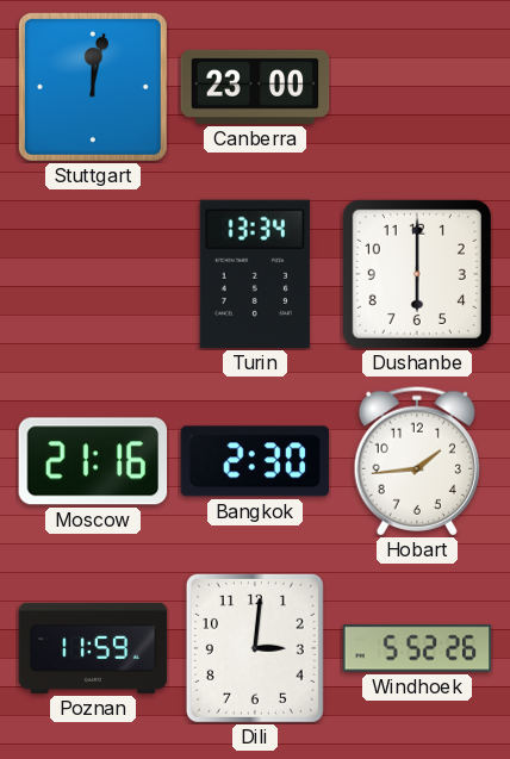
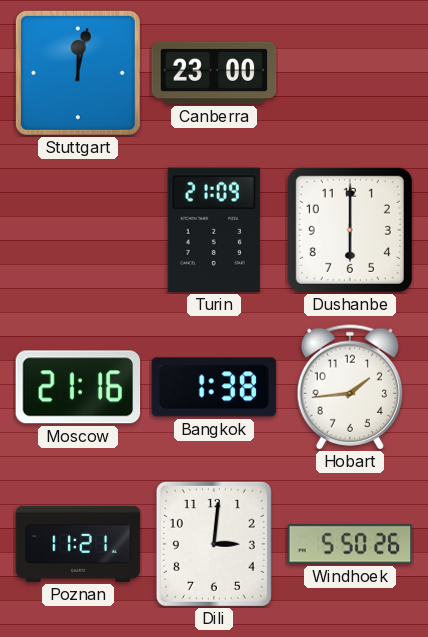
Turin: 13:34 -> 21:09
Bangkok: 2:30 -> 1:38
Poznan: 11:59 -> 11:21
Windhoek: 5:52 -> 5:50
